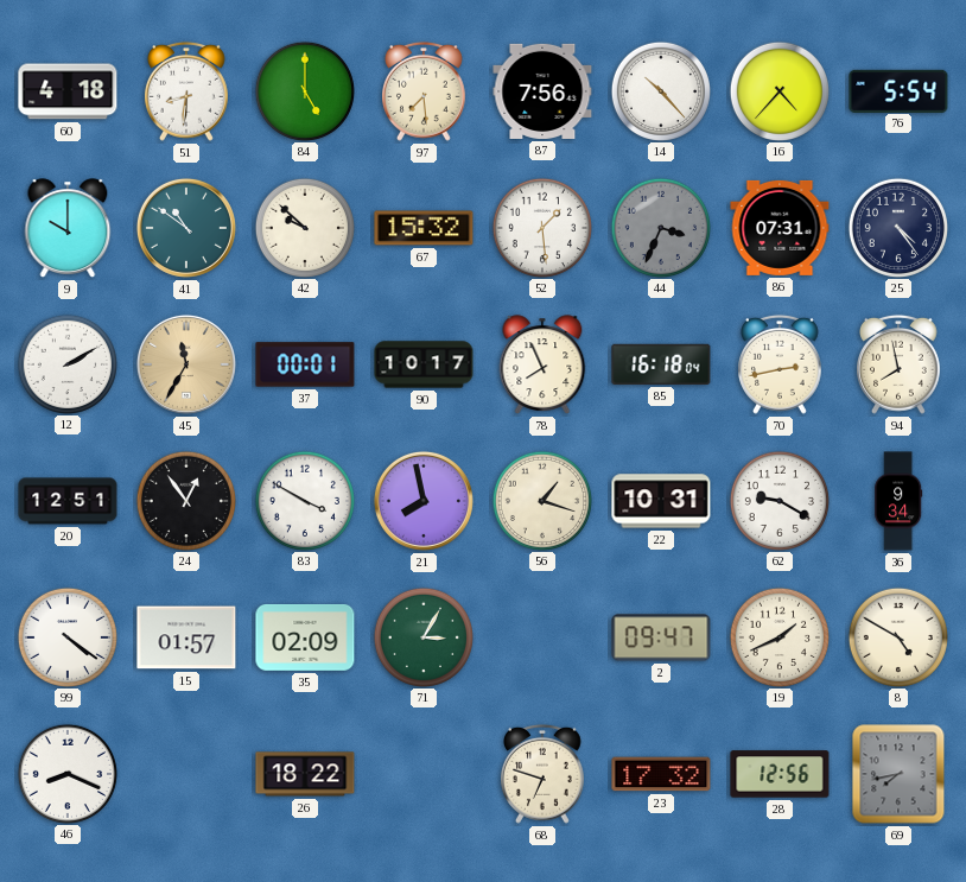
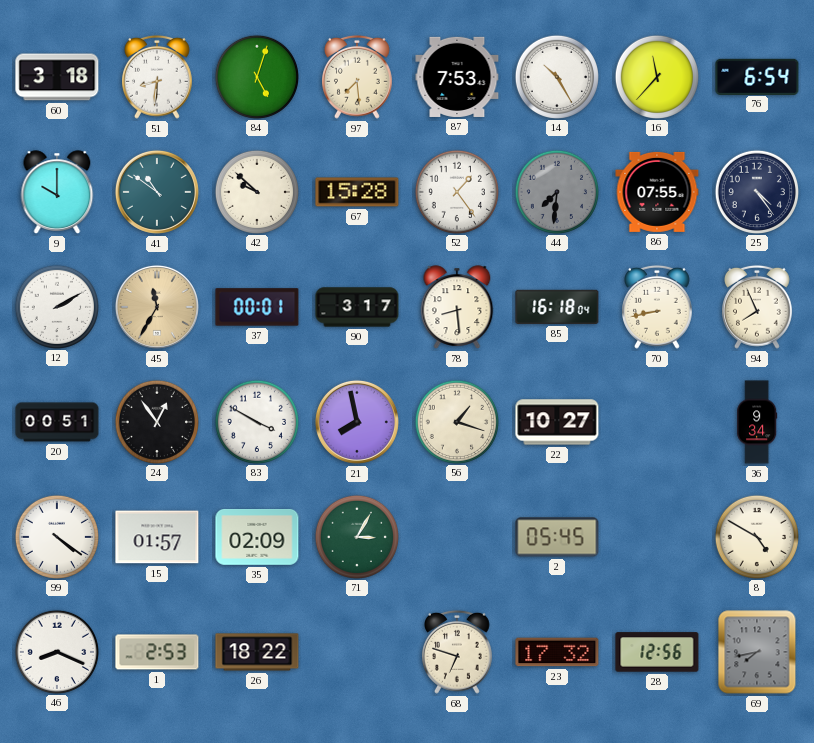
60: 4:18 -> 3:18
84: 5:00 -> 5:03
87: 7:56 -> 7:53
14: 10:23 -> 10:25
16: 4:37 -> 11:37
76: 5:54 -> 6:54
67: 15:32 -> 15:28
52: 1:29 -> 1:24
44: 3:34 -> 7:31
86: 07:31 -> 07:55
90: 10:17 -> 3:17
78: 7:56 -> 8:29
70: 2:43 -> 8:43
94: 7:58 -> 7:56
20: 12:51 -> 00:51
22: 10:31 -> 10:27
62: 9:20 -> none
2: 09:47 -> 05:45
19: 1:41 -> none
1: none -> 2:53
